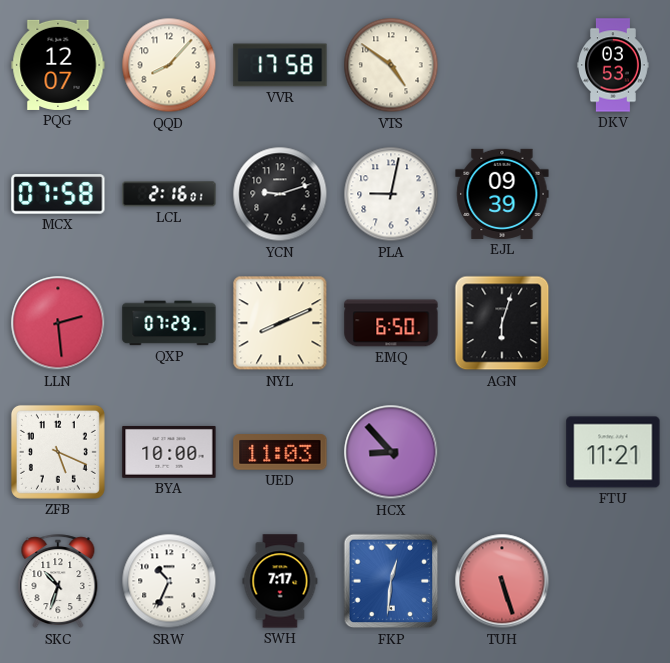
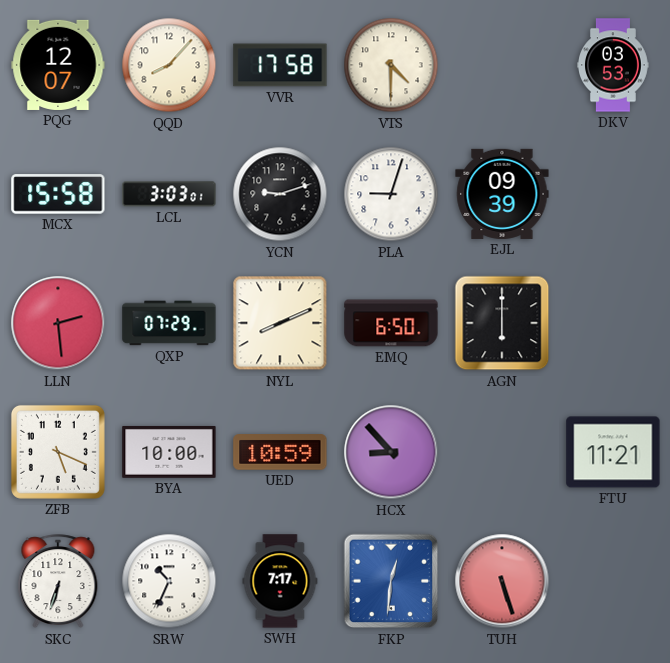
VTS: 4:51 -> 4:30
MCX: 07:58 -> 15:58
LCL: 2:16 -> 3:03
PLA: 9:02 -> 9:03
AGN: 6:03 -> 6:00
UED: 11:03 -> 10:59
SKC: 10:33 -> 6:33
